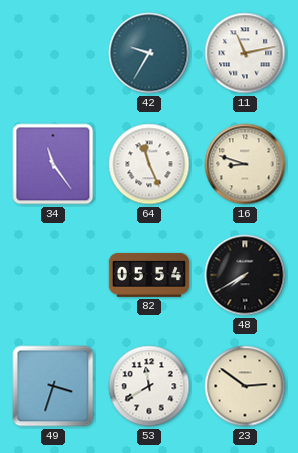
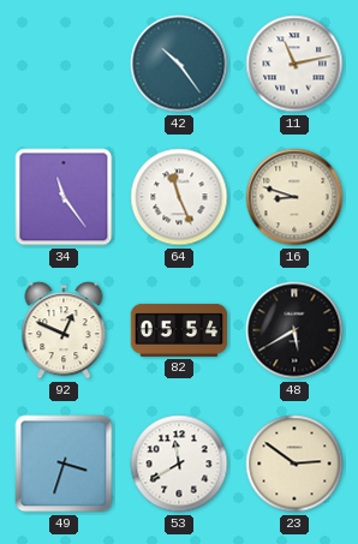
42: 9:35 -> 10:24
92: none -> 12:49
48: 7:40 -> 5:40
